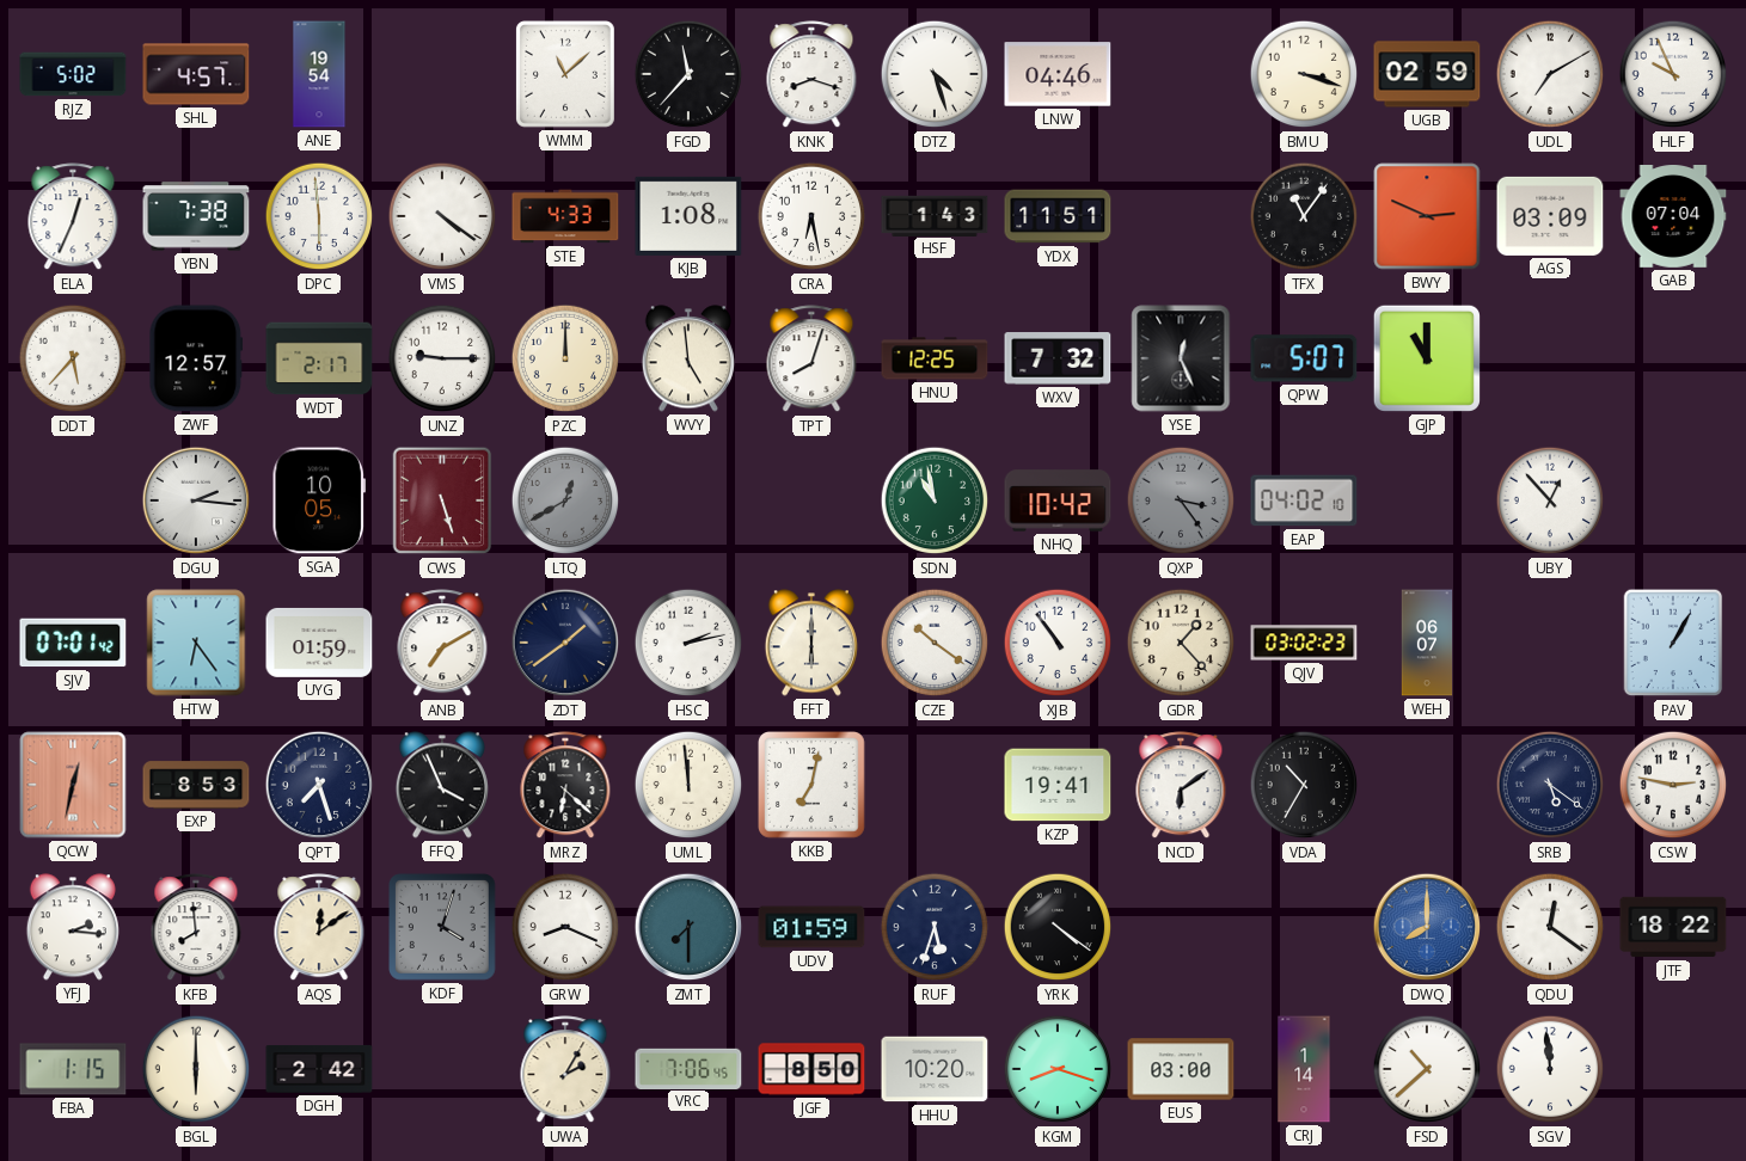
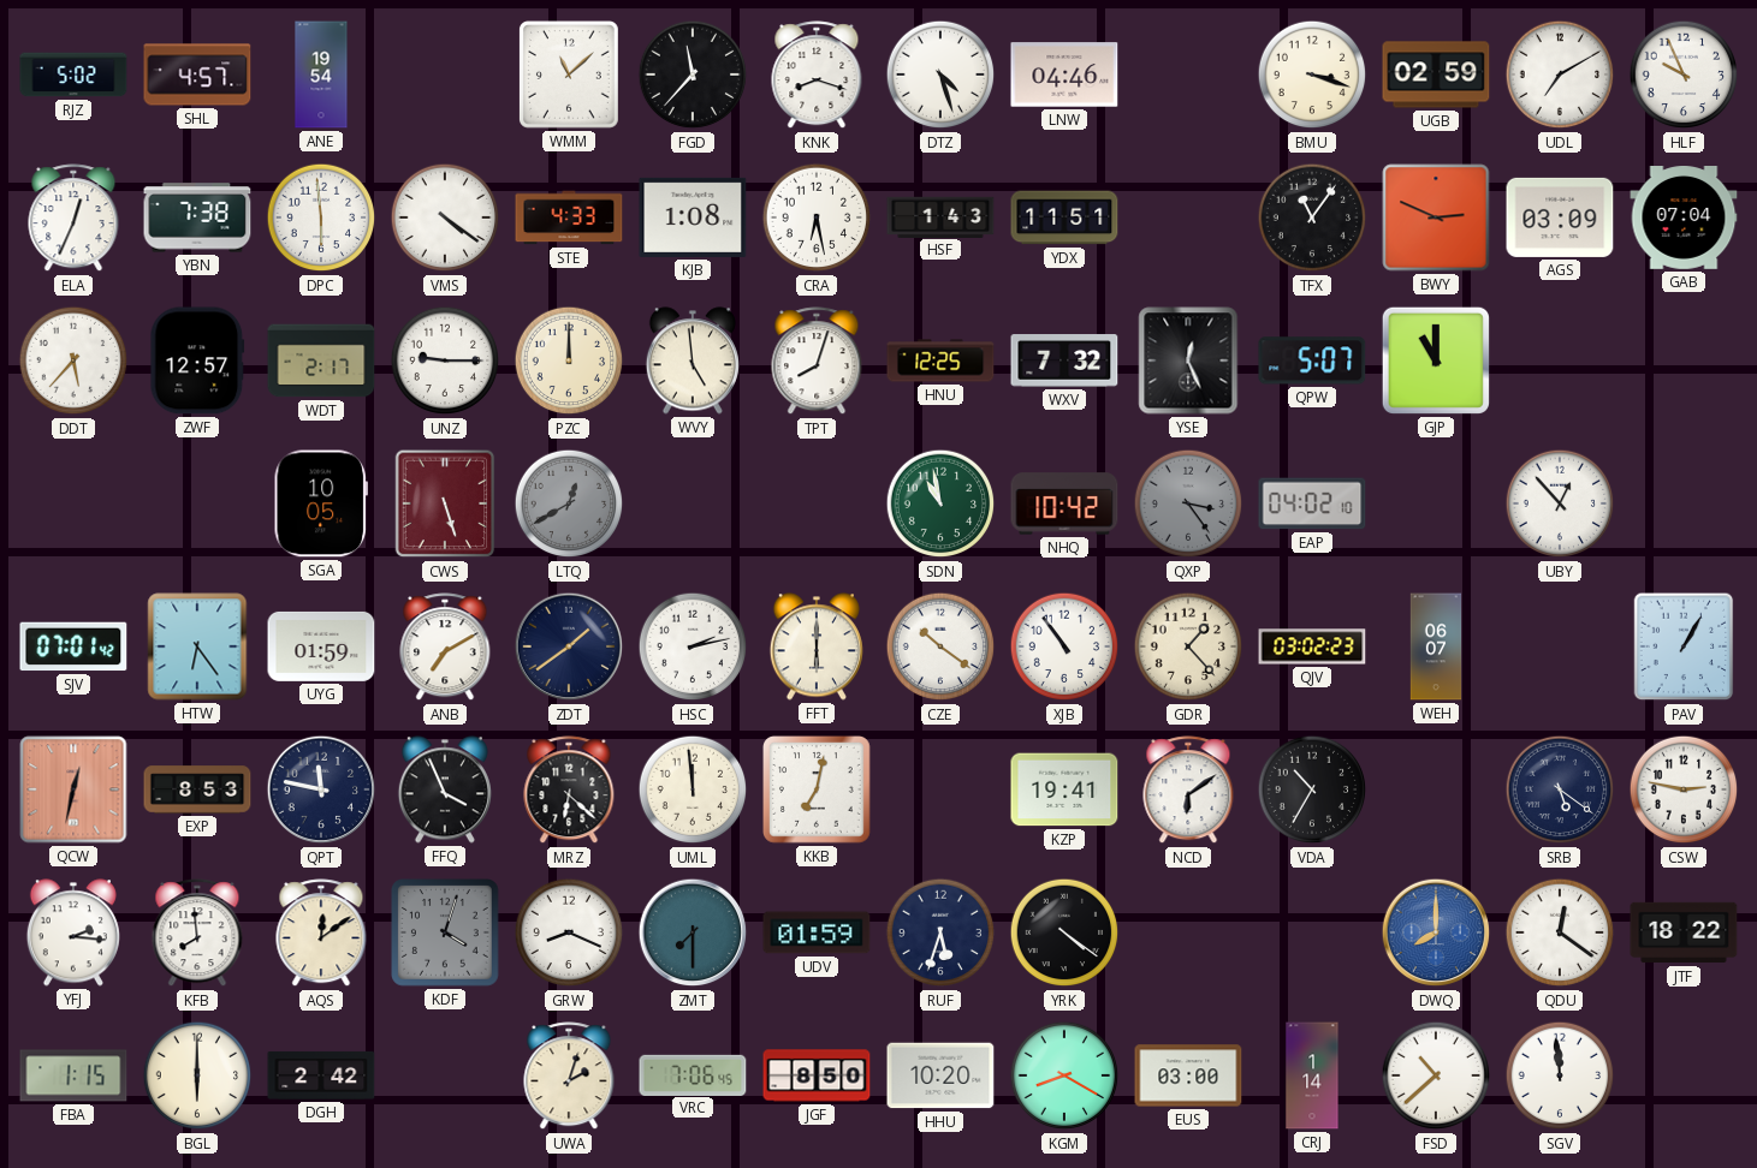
DGU: 2:16 -> none
QPT: 7:27 -> 11:47
UWA: 2:05 -> 2:03
KGM: 8:18 -> 8:20
